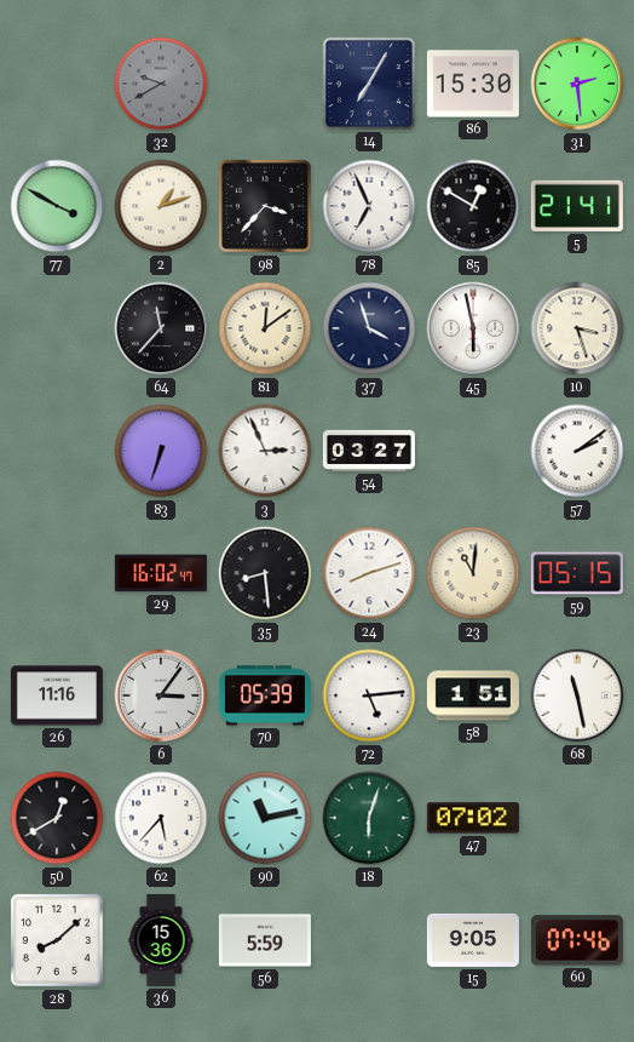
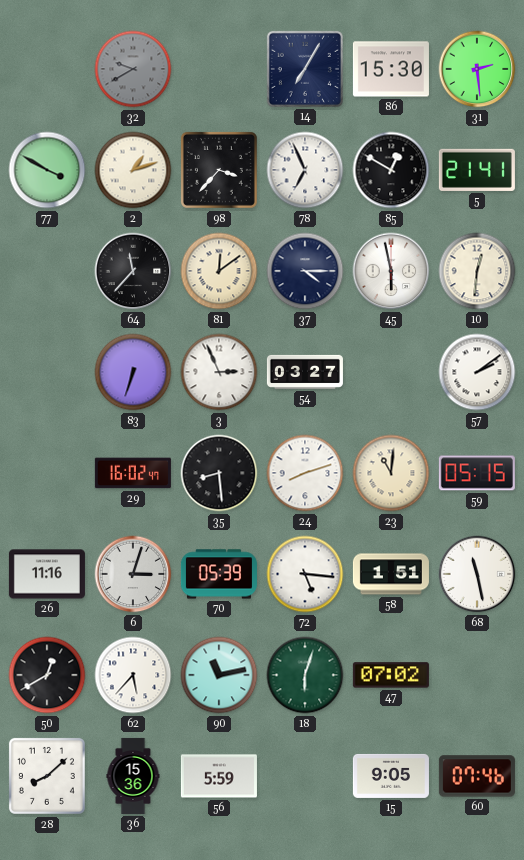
37: 3:57 -> 4:15
10: 3:27 -> 12:31
6: 3:06 -> 3:03
72: 5:14 -> 5:16
